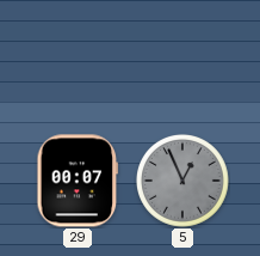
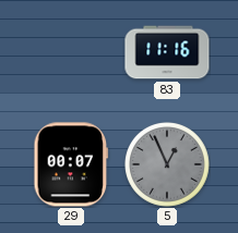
83: none -> 11:16
